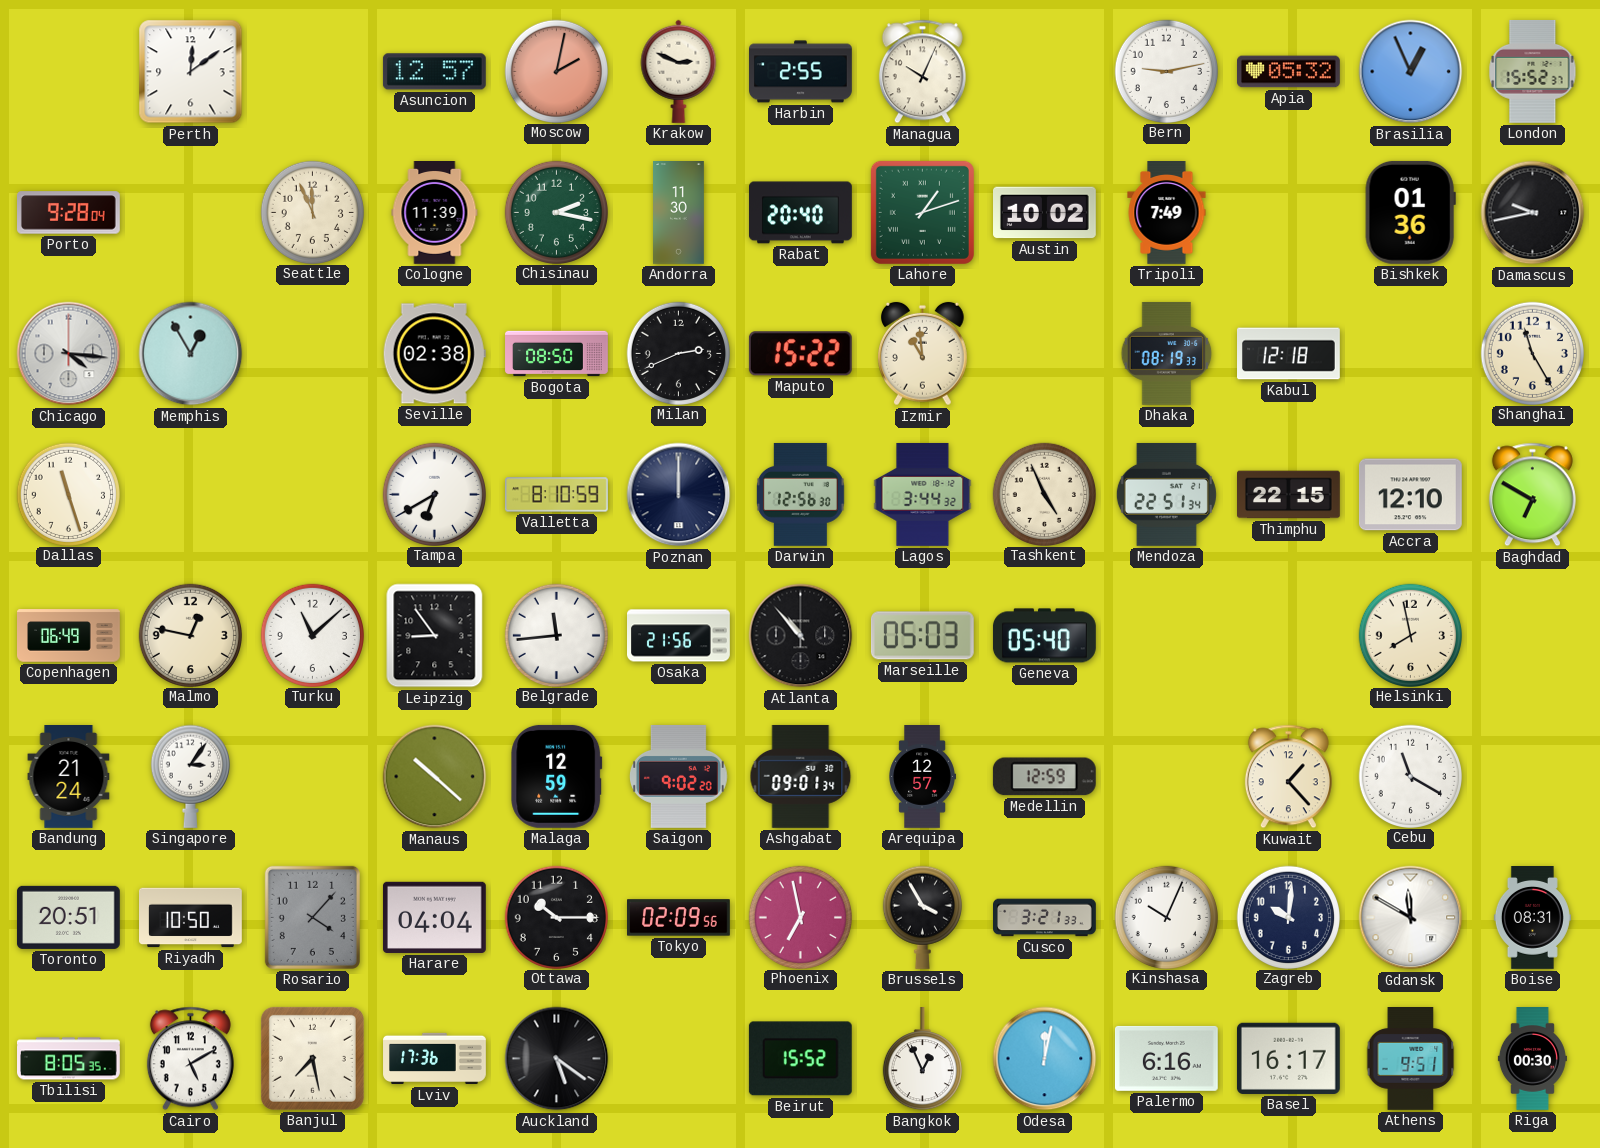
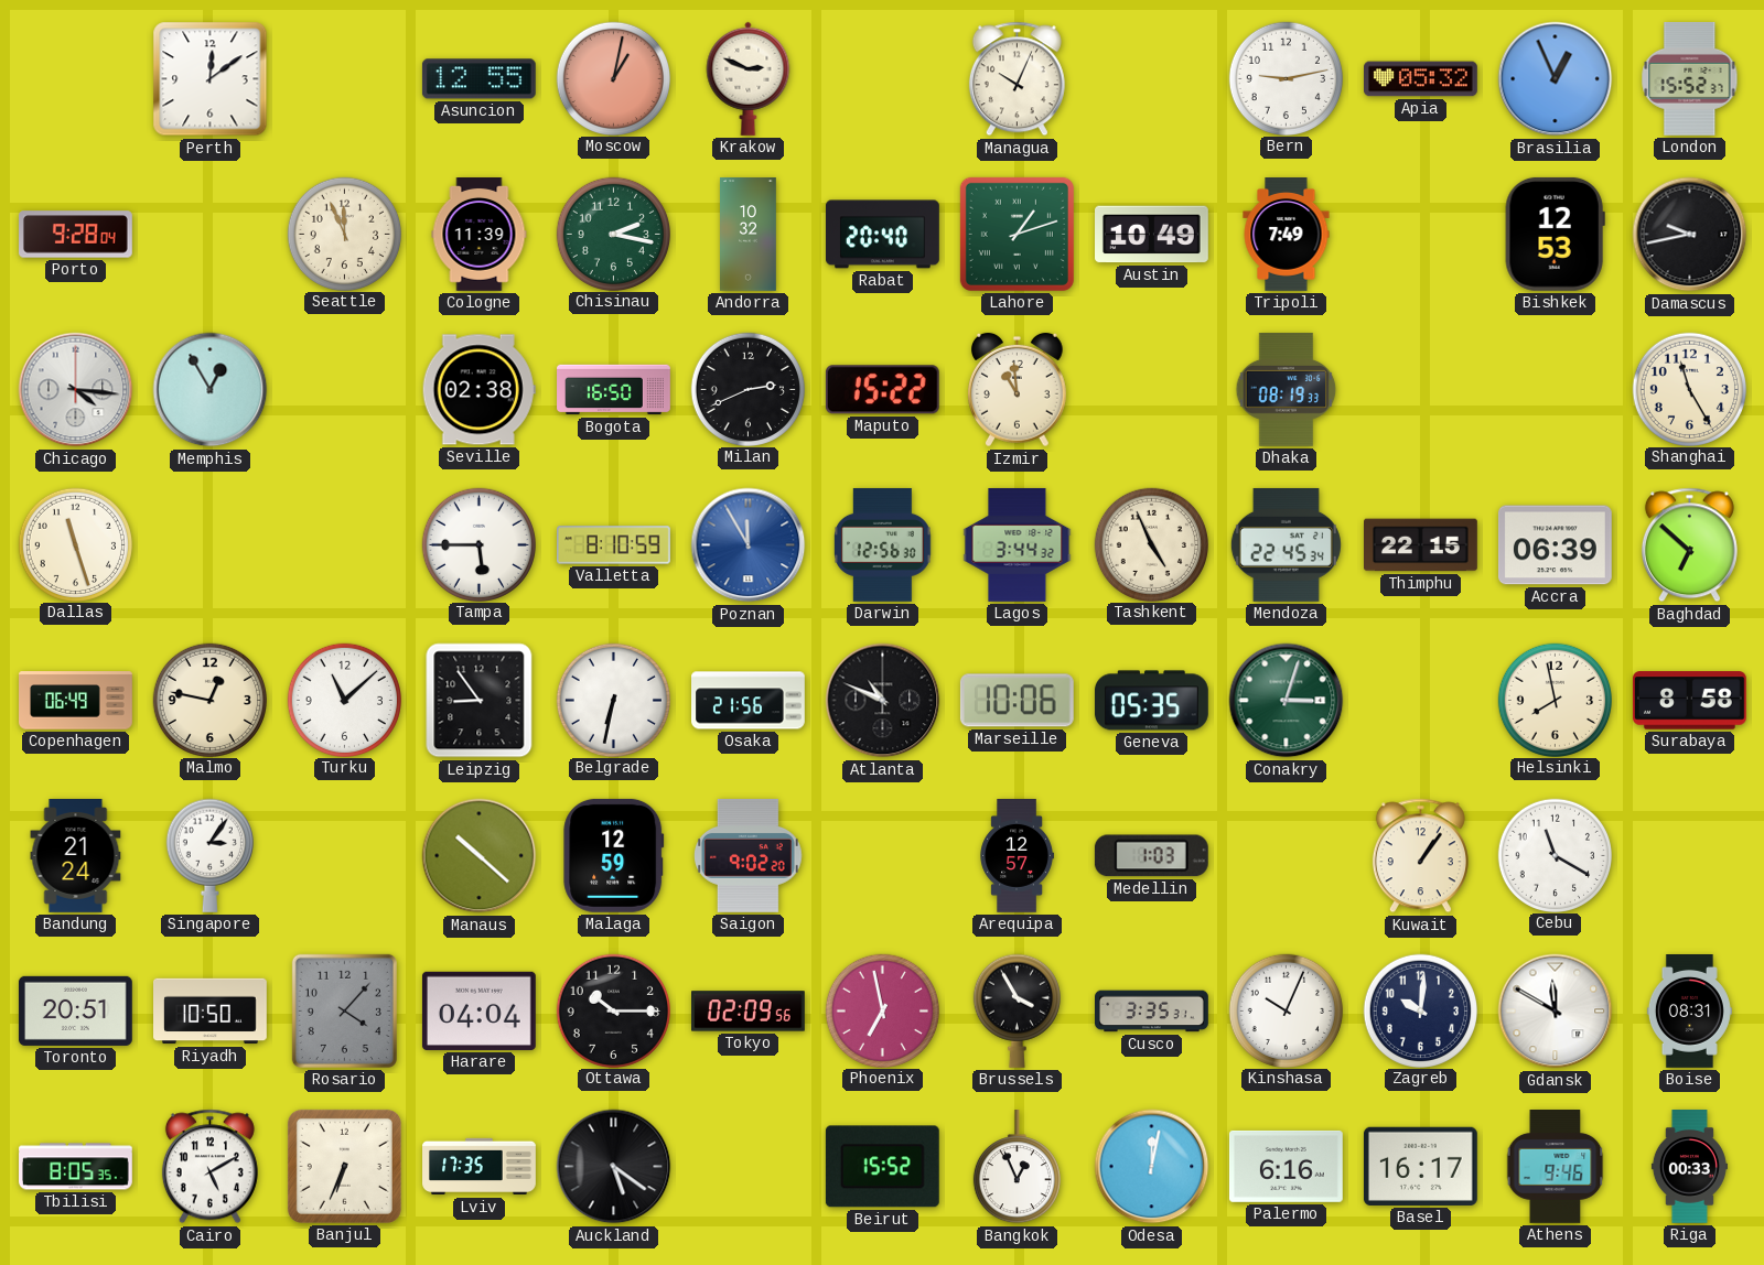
Asuncion: 12:57 -> 12:55
Moscow: 2:02 -> 1:02
Harbin: 2:55 -> none
Andorra: 11:30 -> 10:32
Austin: 10:02 -> 10:49
Bishkek: 01:36 -> 12:53
Bogota: 08:50 -> 16:50
Kabul: 12:18 -> none
Tampa: 6:40 -> 5:45
Poznan: 12:00 -> 11:55
Poznan dial: navy -> blue
Mendoza: 22:51 -> 22:45
Accra: 12:10 -> 06:39
Baghdad: 6:50 -> 6:52
Belgrade: 11:44 -> 6:32
Atlanta: 10:53 -> 10:49
Marseille: 05:03 -> 10:06
Geneva: 05:40 -> 05:35
Conakry: none -> 3:03
Surabaya: none -> 8:58
Ashgabat: 09:01 -> none
Medellin: 12:59 -> 1:03
Kuwait: 1:23 -> 1:06
Cusco: 3:21 -> 3:35
Banjul: 7:28 -> 6:34
Lviv: 17:36 -> 17:35
Athens: 9:51 -> 9:46
Riga: 00:30 -> 00:33
